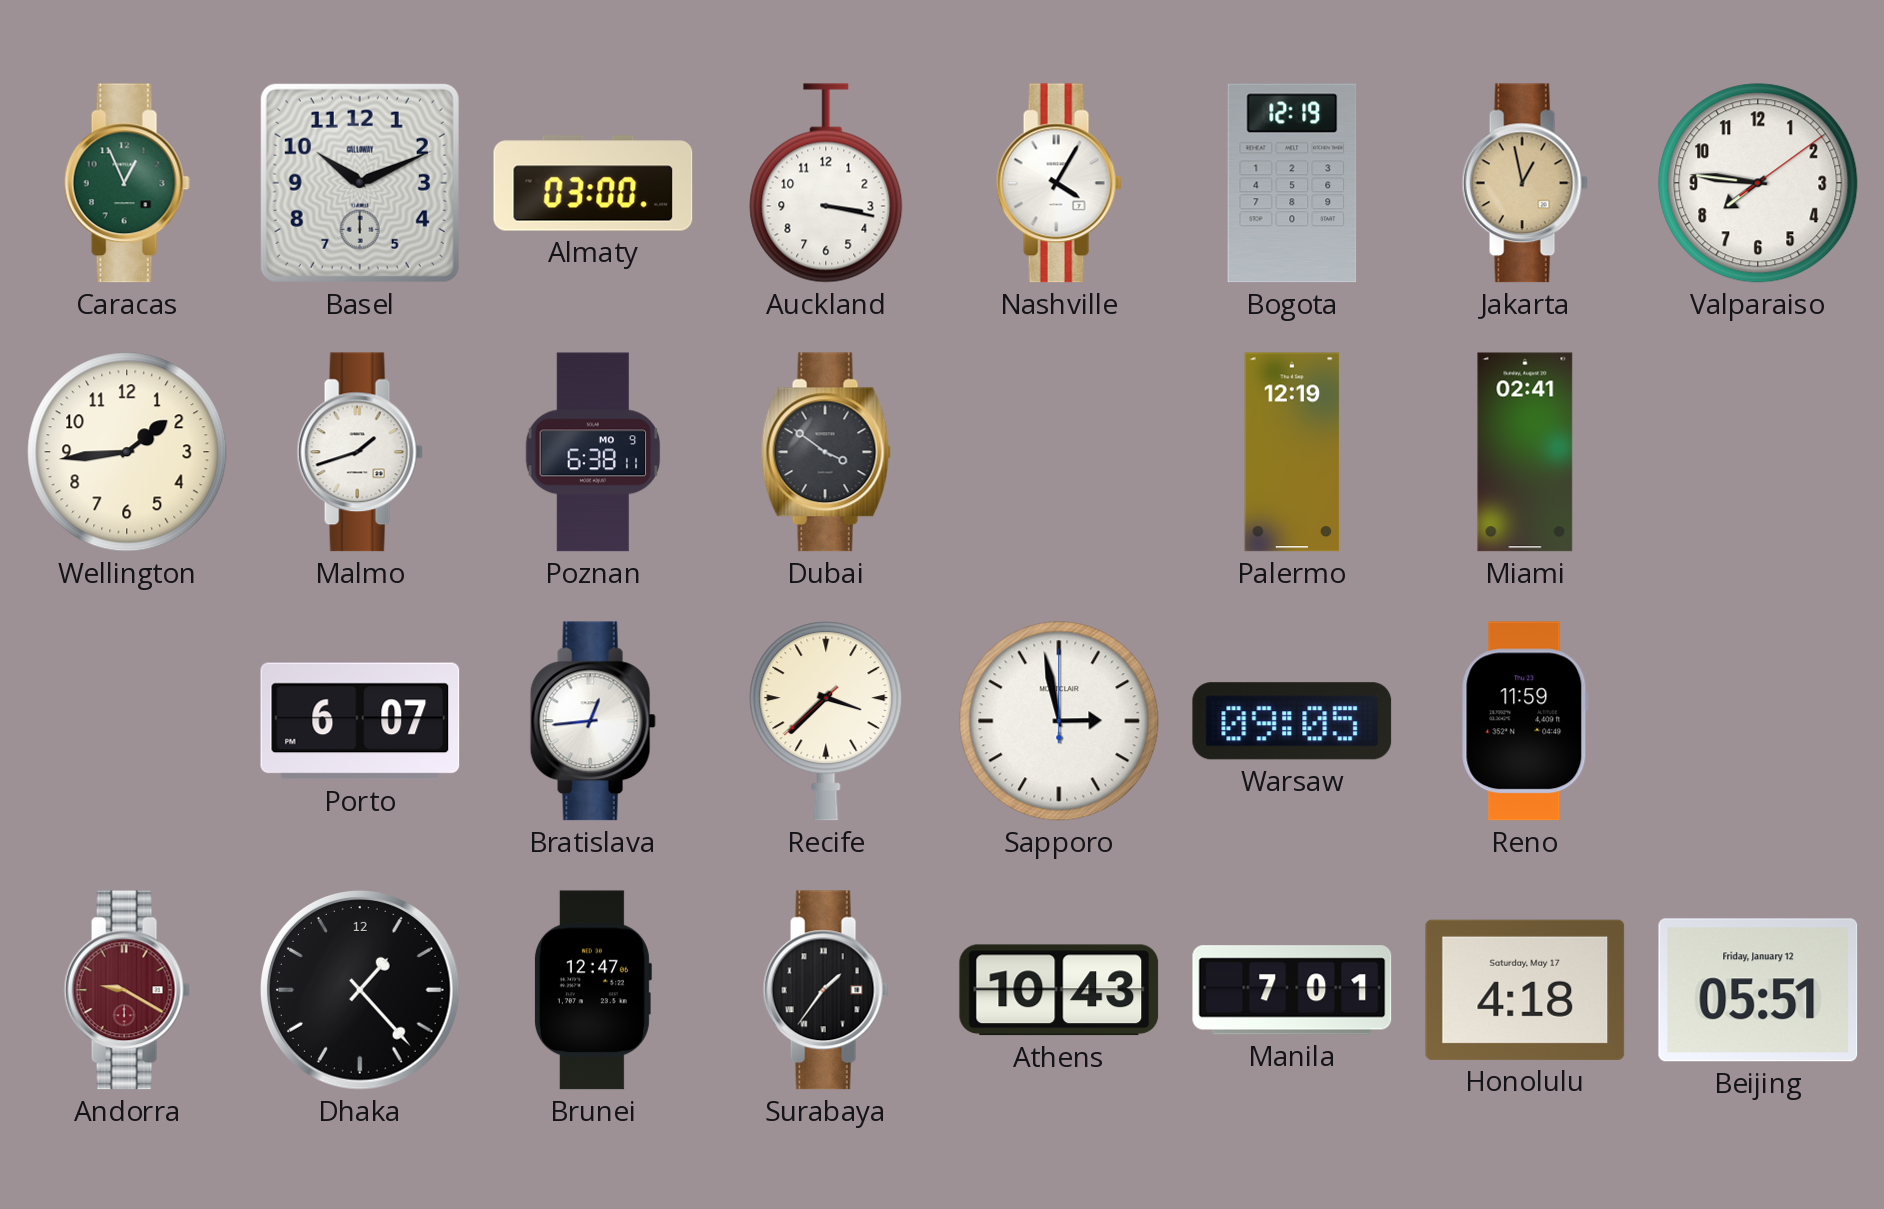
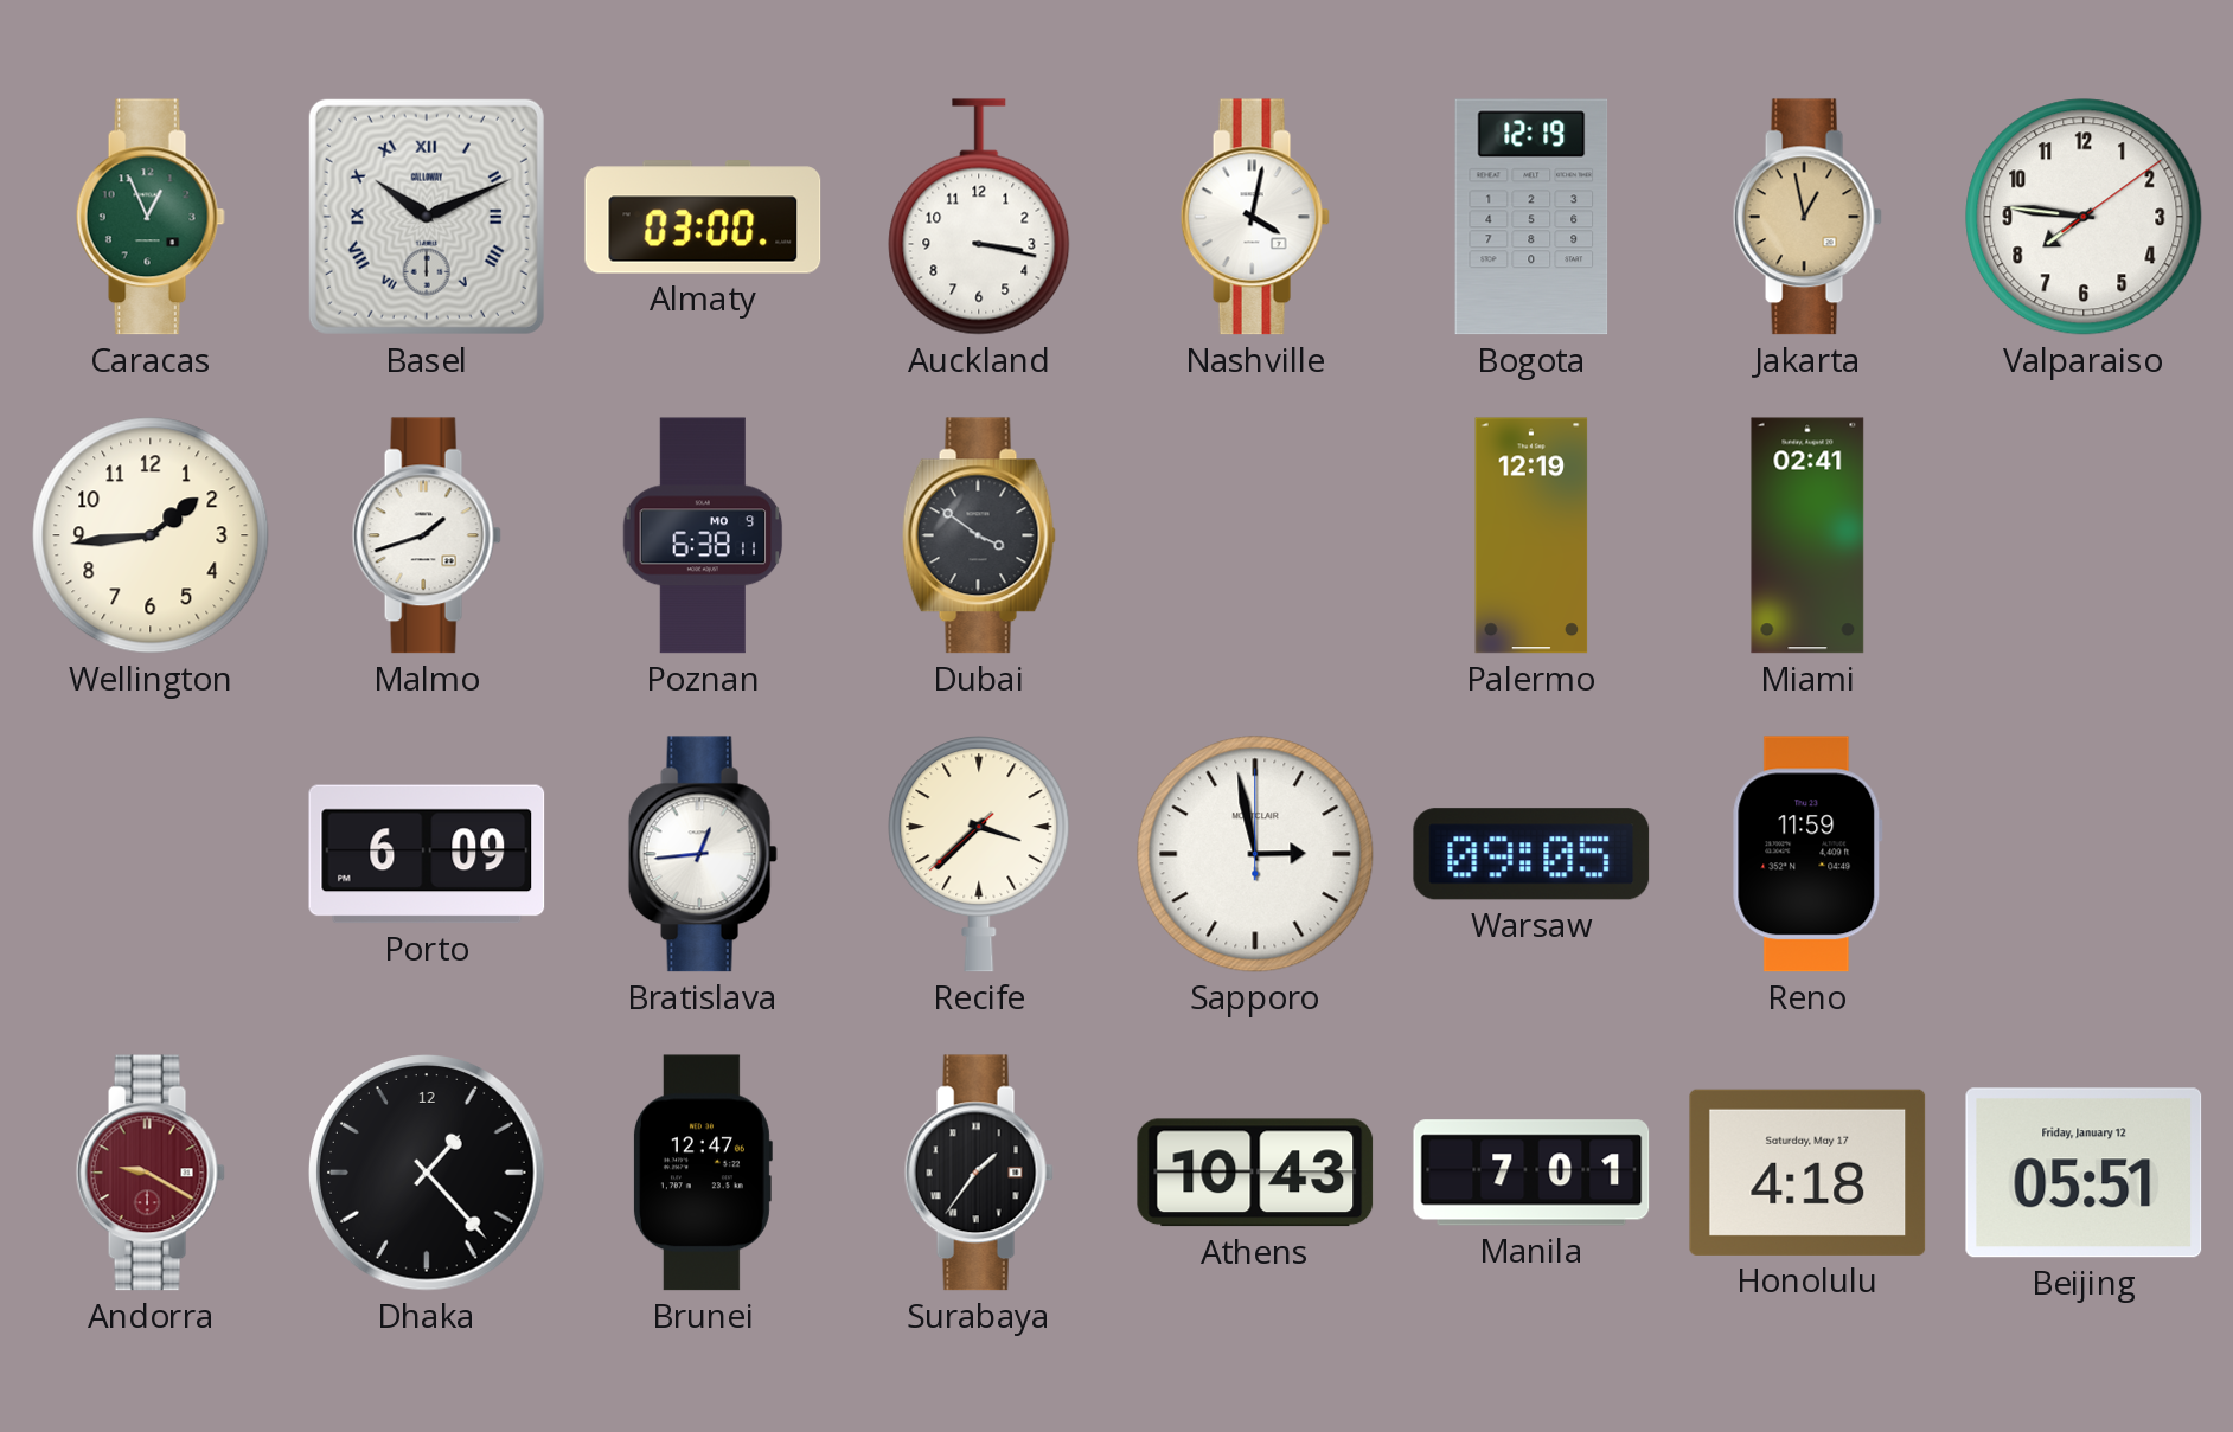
Basel numerals: Arabic -> Roman
Nashville: 4:05 -> 4:02
Porto: 6:07 -> 6:09
